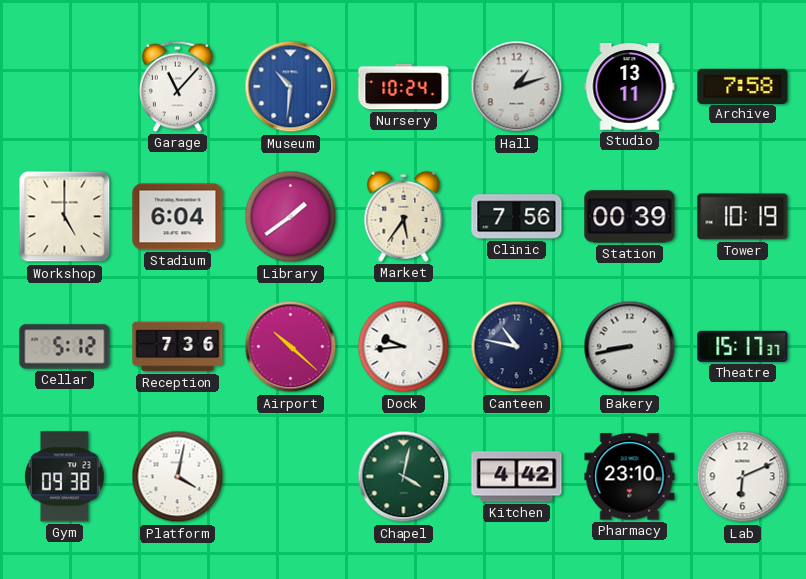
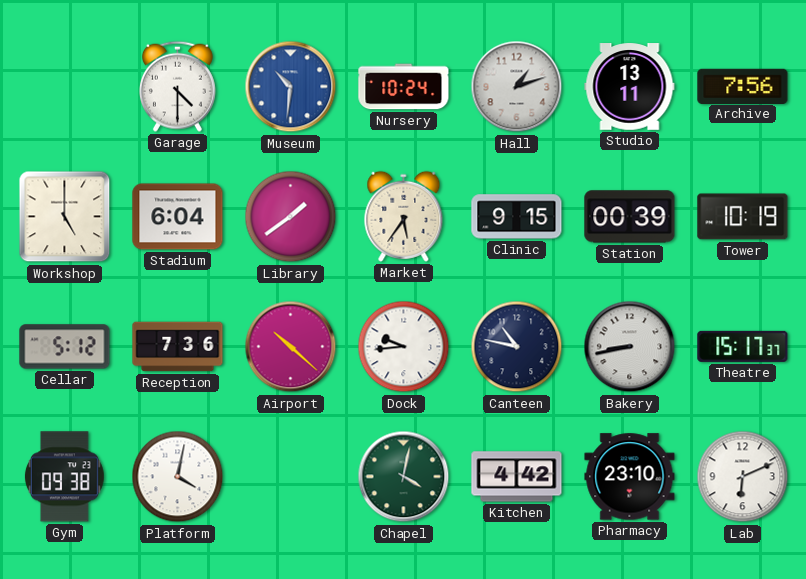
Garage: 11:07 -> 4:30
Archive: 7:58 -> 7:56
Clinic: 7:56 -> 9:15
